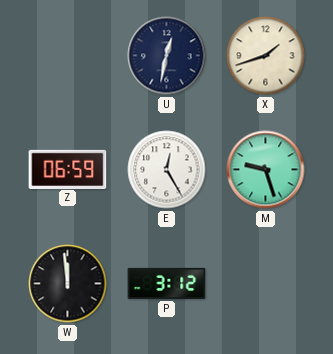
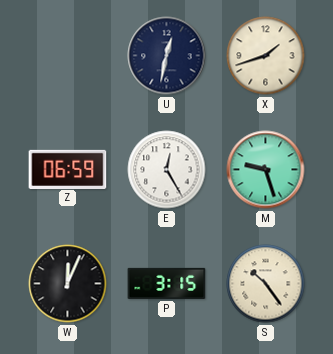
W: 11:59 -> 12:04
P: 3:12 -> 3:15
S: none -> 10:24
